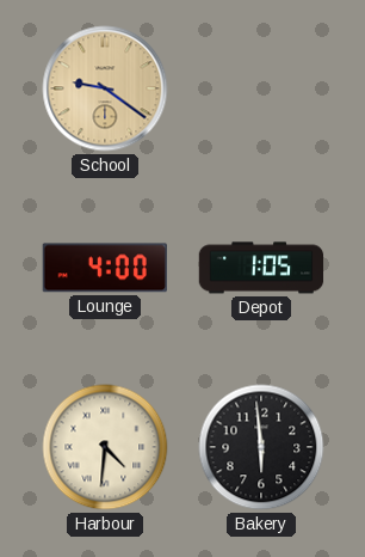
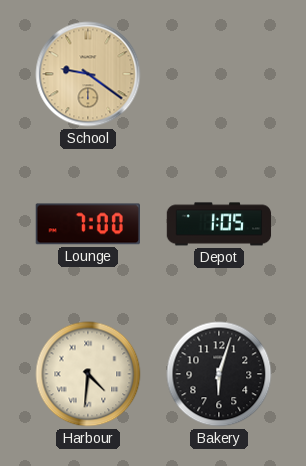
Lounge: 4:00 -> 7:00
Bakery: 5:59 -> 6:03
